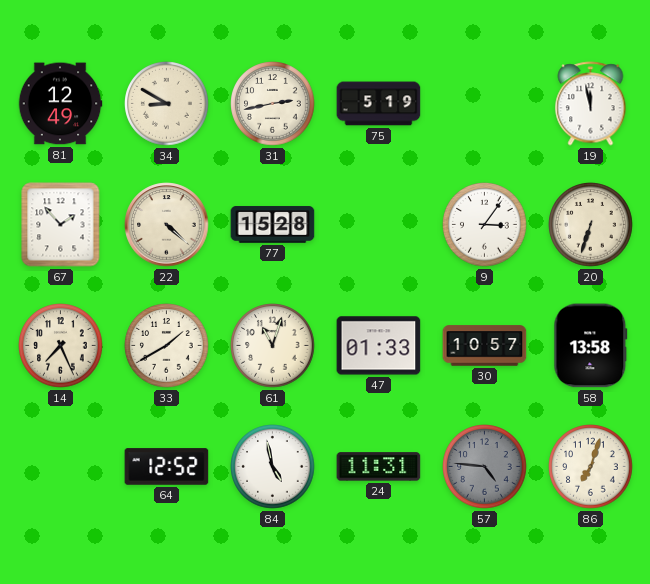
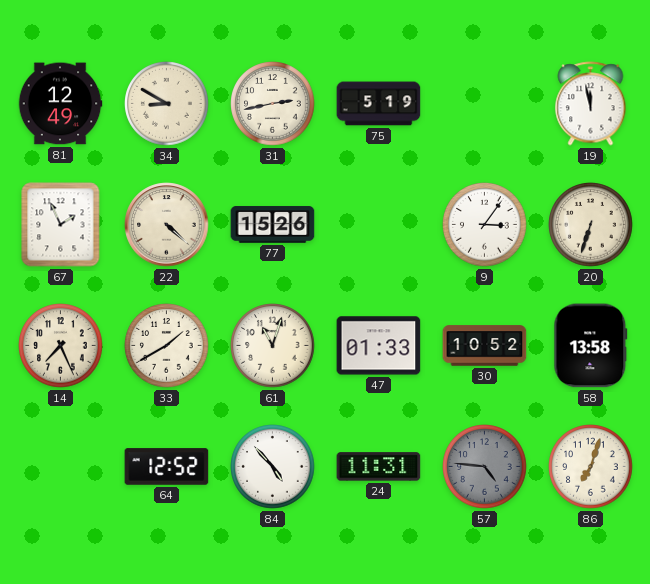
67: 1:53 -> 1:56
77: 15:28 -> 15:26
30: 10:57 -> 10:52
84: 4:58 -> 4:53
